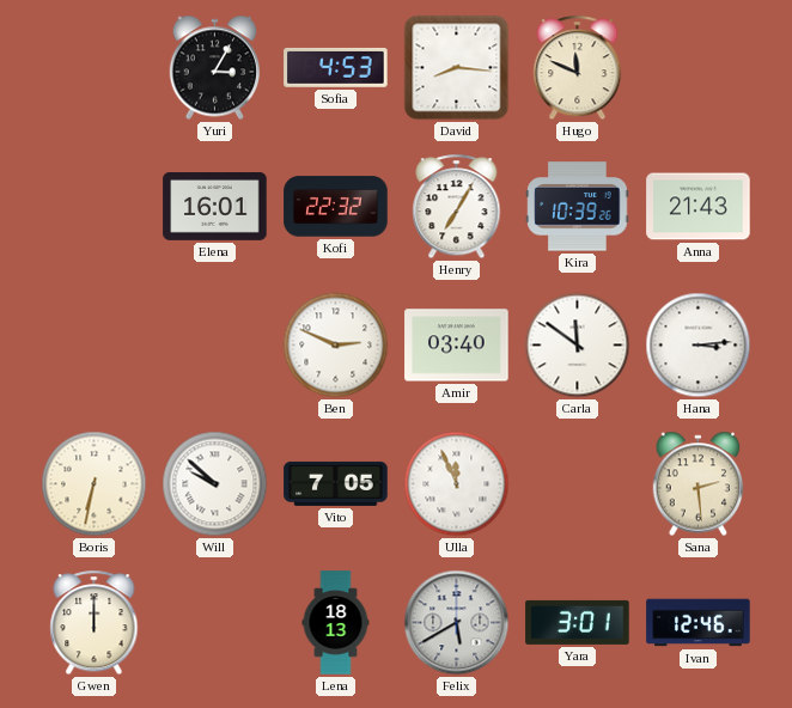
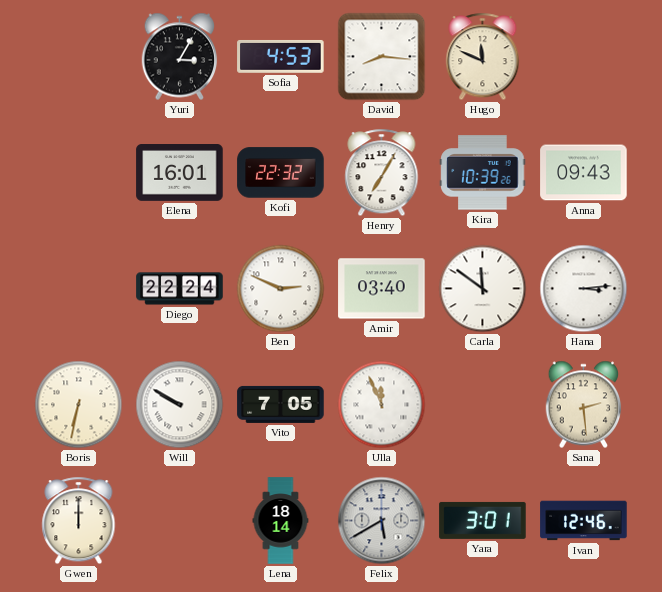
Anna: 21:43 -> 09:43
Diego: none -> 22:24
Will: 9:52 -> 9:50
Lena: 18:13 -> 18:14
